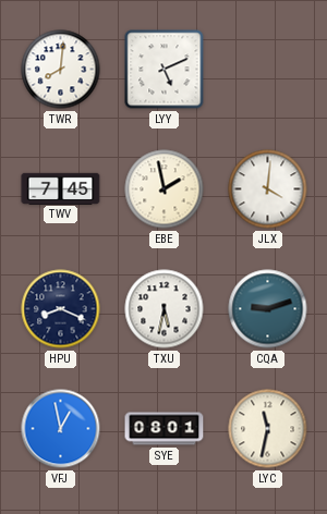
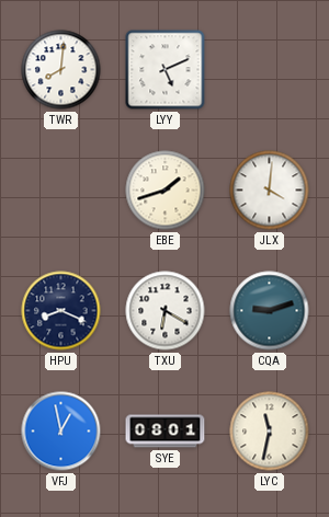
TWV: 7:45 -> none
EBE: 1:58 -> 1:42
TXU: 5:32 -> 6:20
